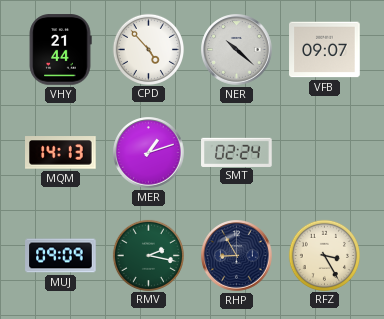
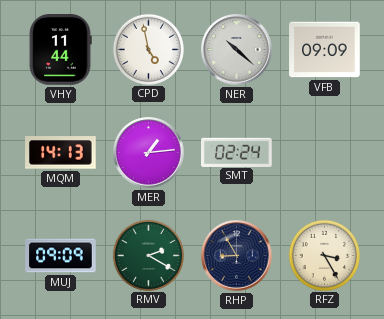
VHY: 21:44 -> 11:44
CPD: 4:53 -> 4:58
VFB: 09:07 -> 09:09
MER: 1:12 -> 1:14
RMV: 2:17 -> 2:20
